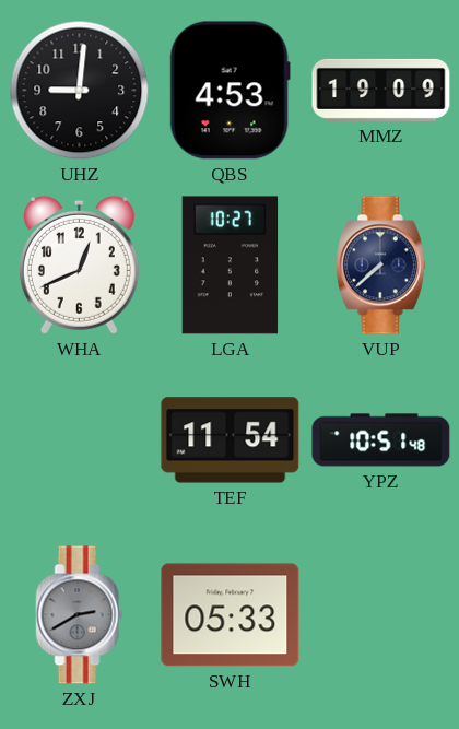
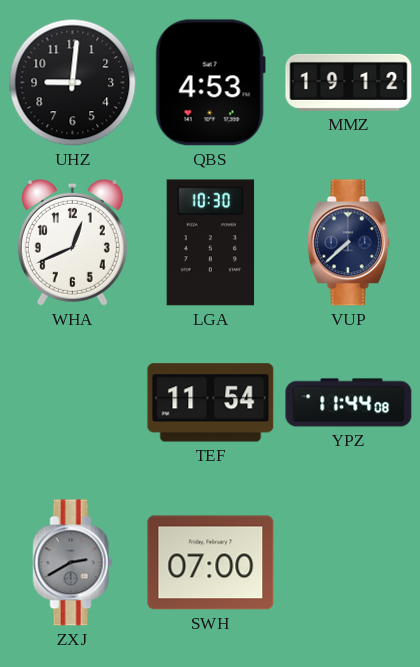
MMZ: 19:09 -> 19:12
LGA: 10:27 -> 10:30
YPZ: 10:51 -> 11:44
SWH: 05:33 -> 07:00
